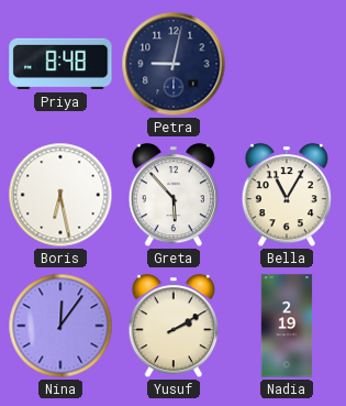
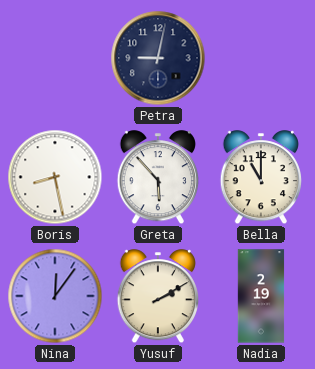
Priya: 8:48 -> none
Boris: 6:28 -> 8:28
Bella: 11:05 -> 11:00
